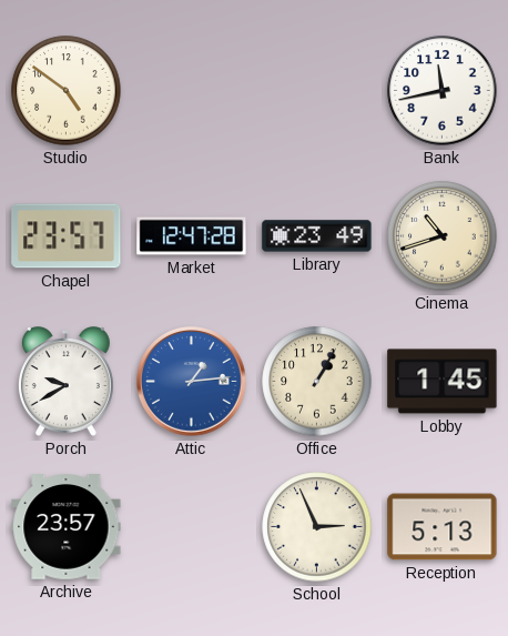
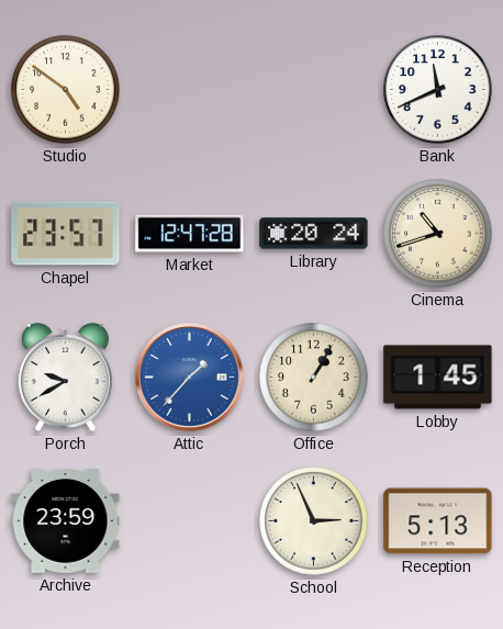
Bank: 11:43 -> 11:41
Library: 23:49 -> 20:24
Attic: 1:14 -> 1:37
Archive: 23:57 -> 23:59
